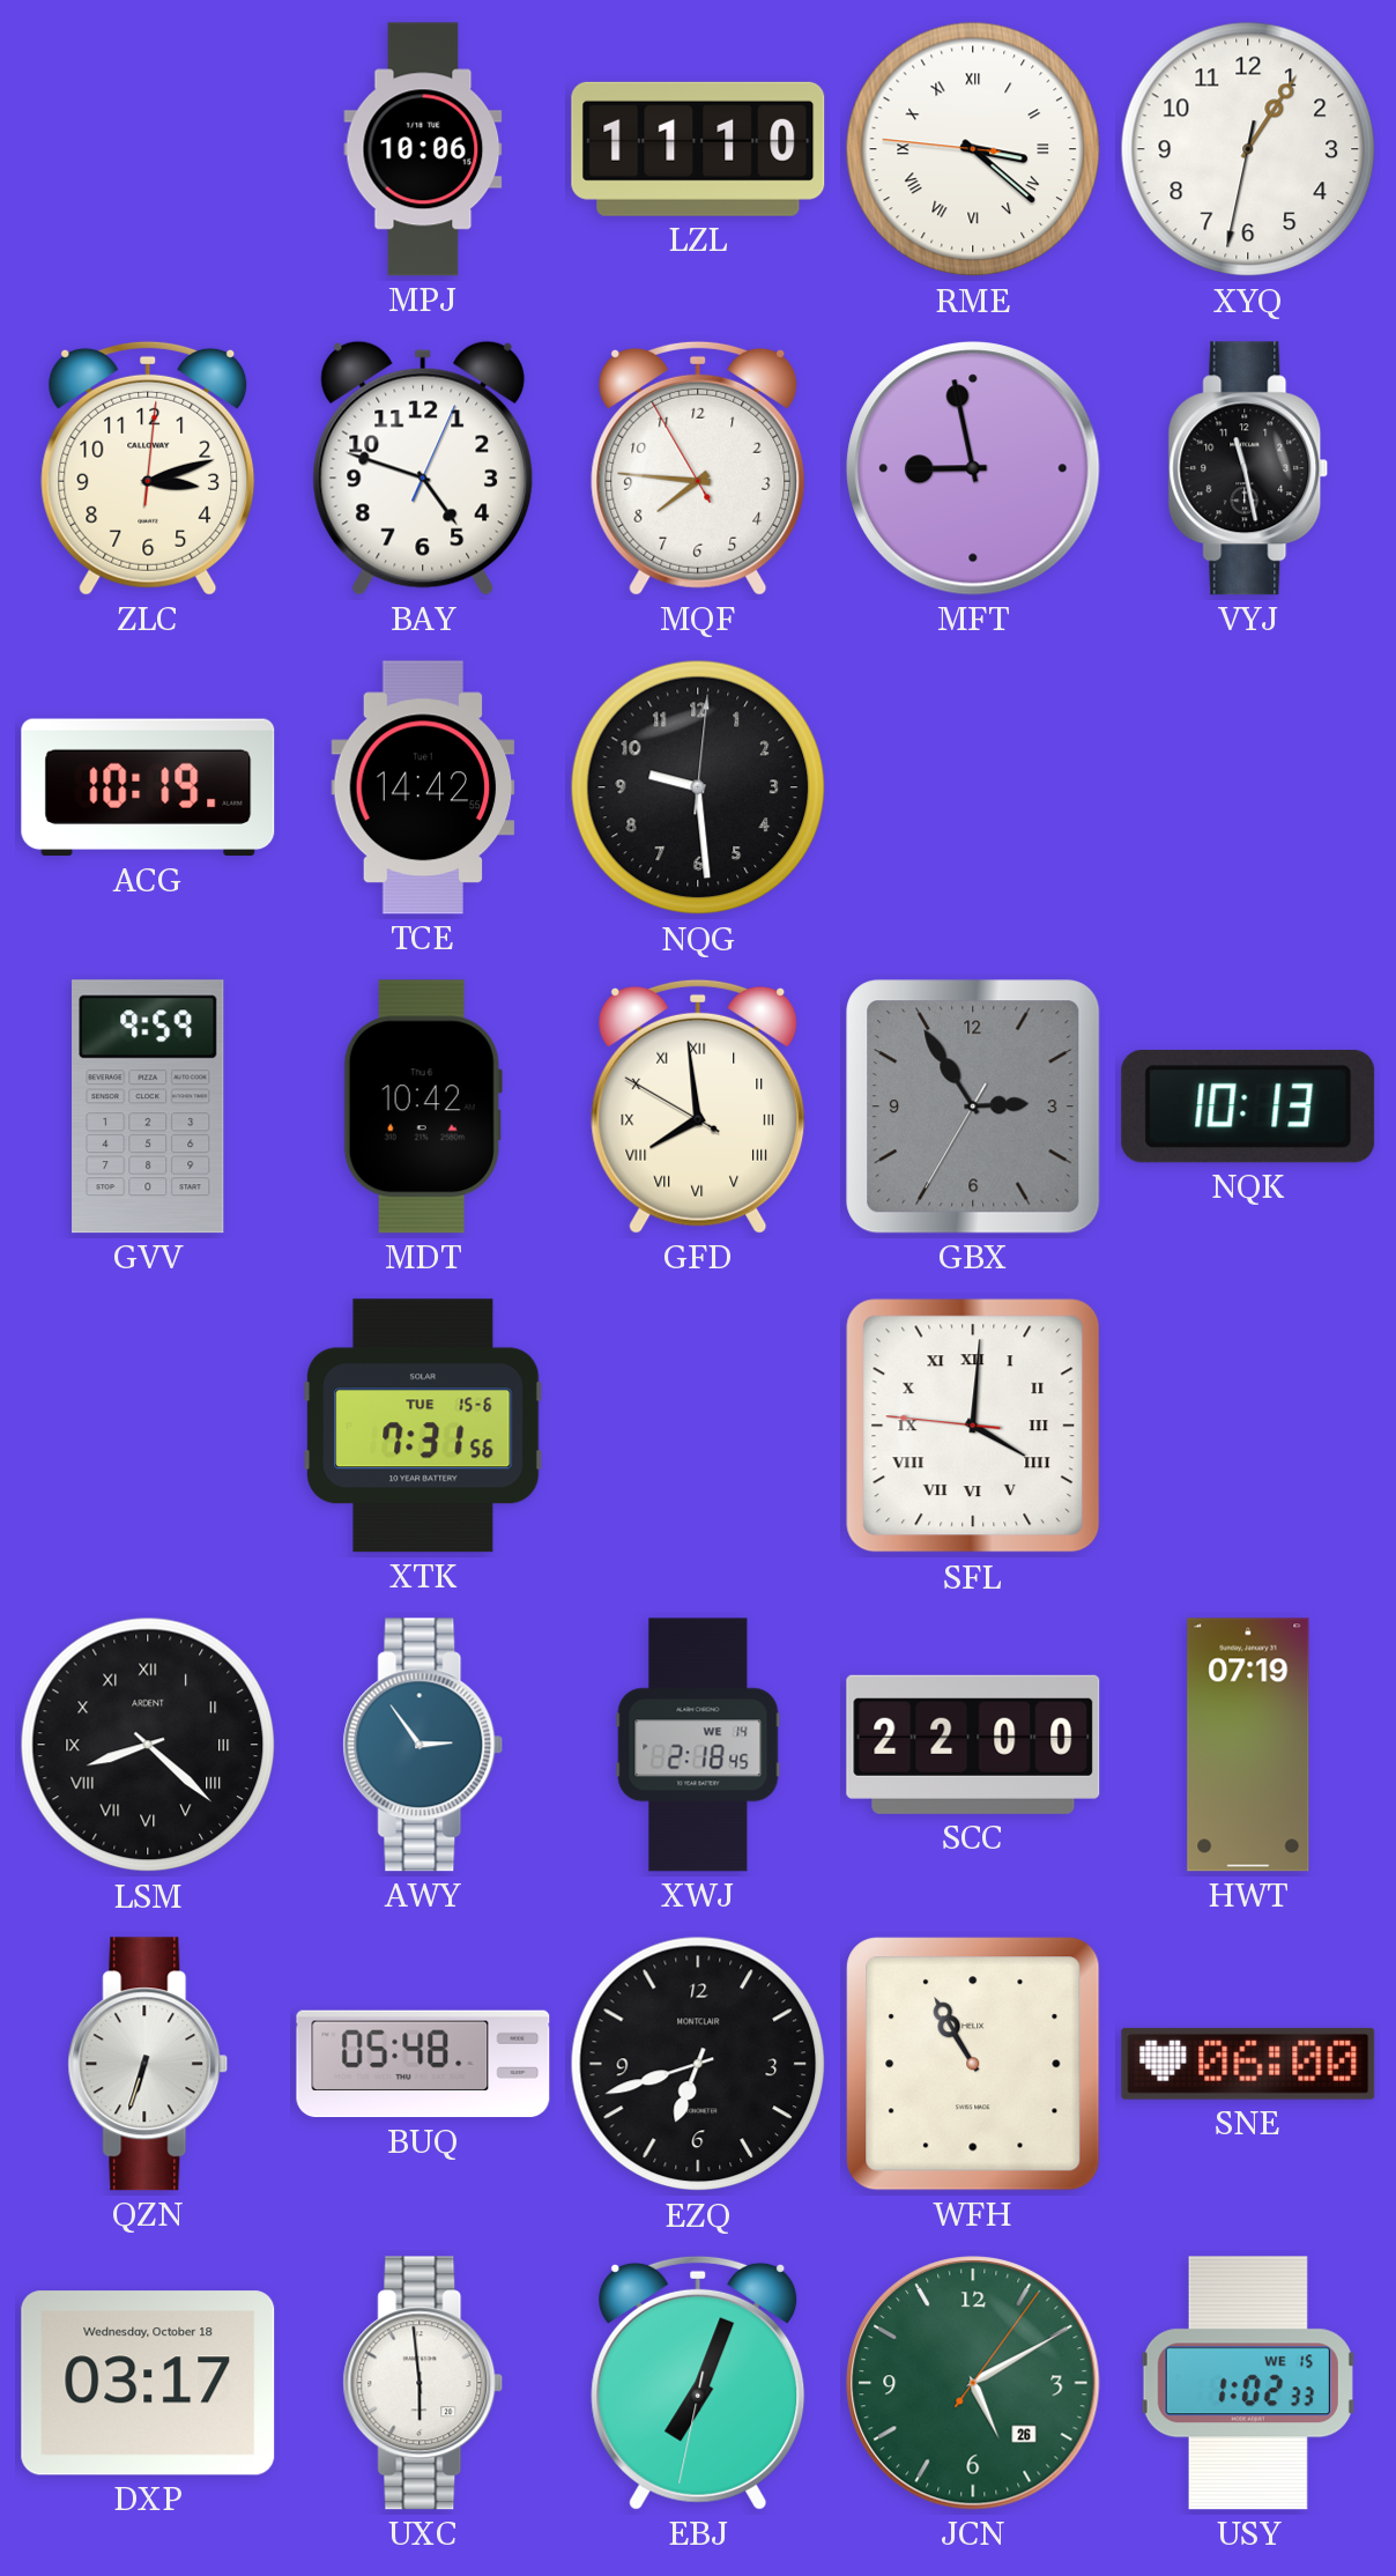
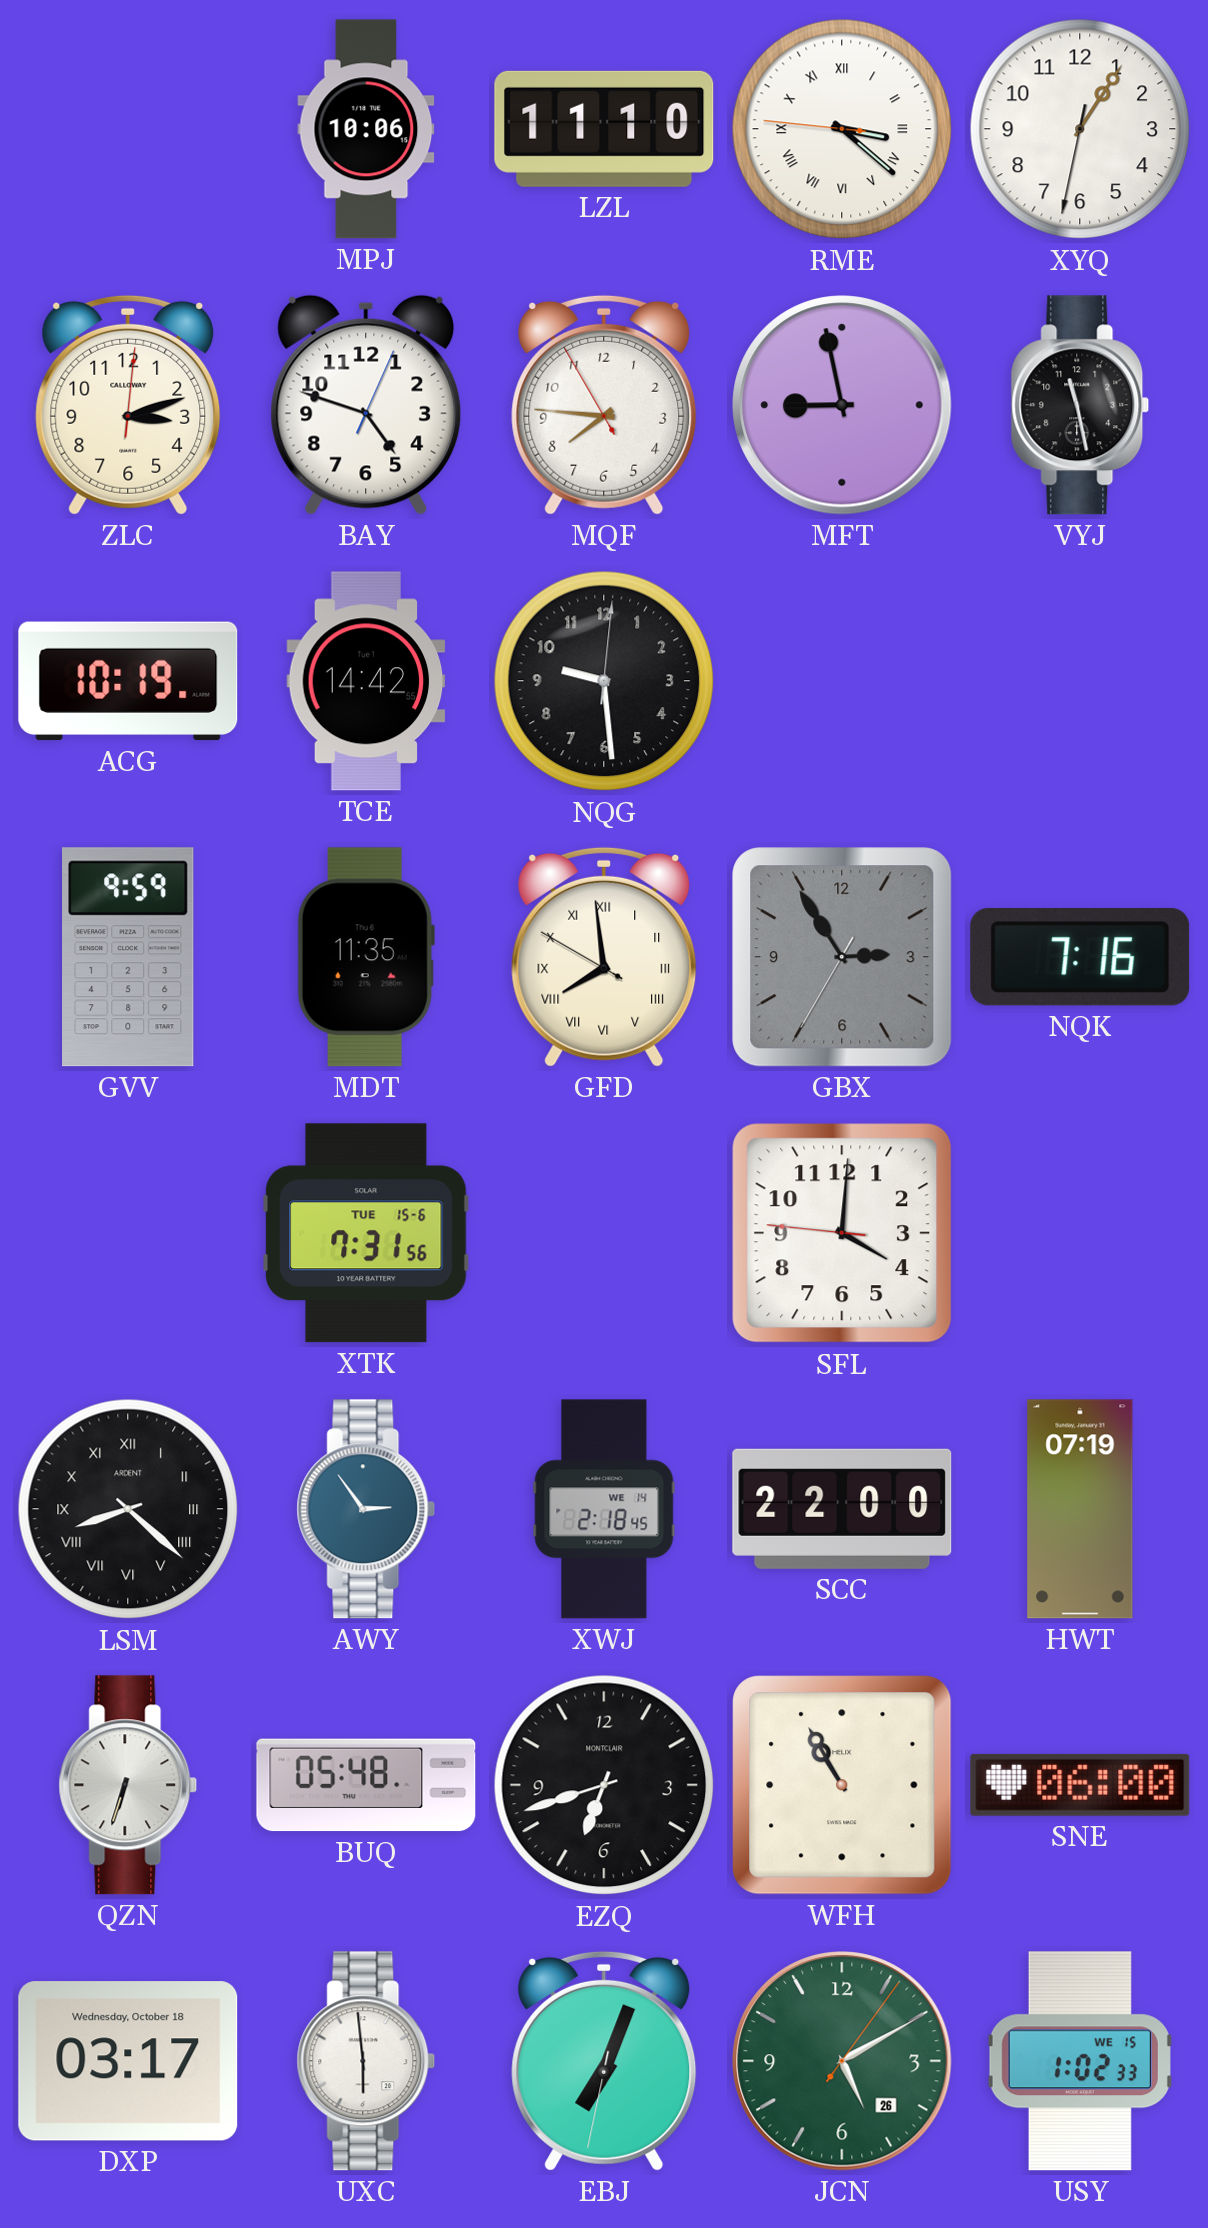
MDT: 10:42 -> 11:35
NQK: 10:13 -> 7:16
SFL numerals: Roman -> Arabic
